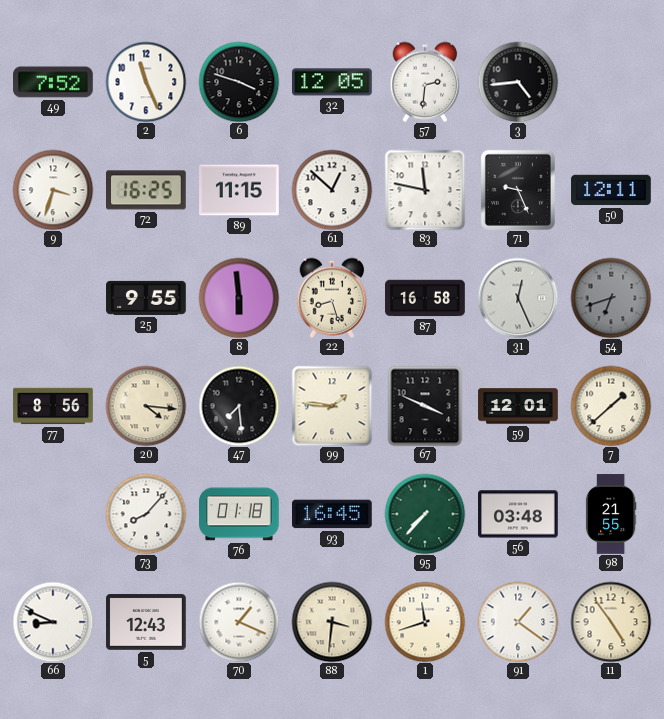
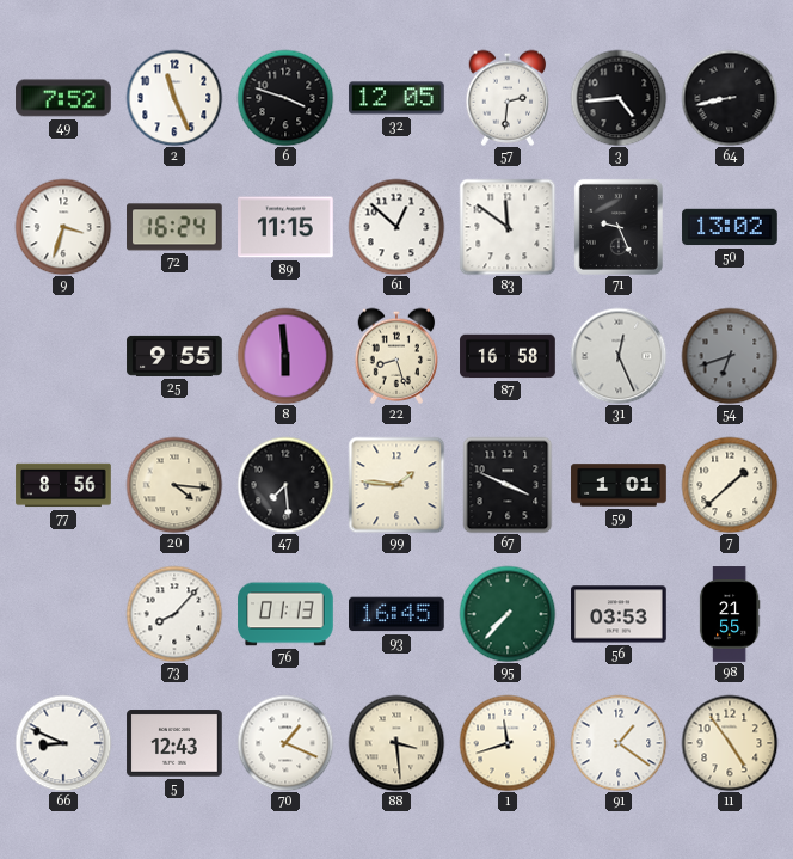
64: none -> 8:43
72: 16:25 -> 16:24
83: 11:47 -> 11:51
50: 12:11 -> 13:02
59: 12:01 -> 1:01
76: 01:18 -> 01:13
56: 03:48 -> 03:53
88: 3:31 -> 3:29
